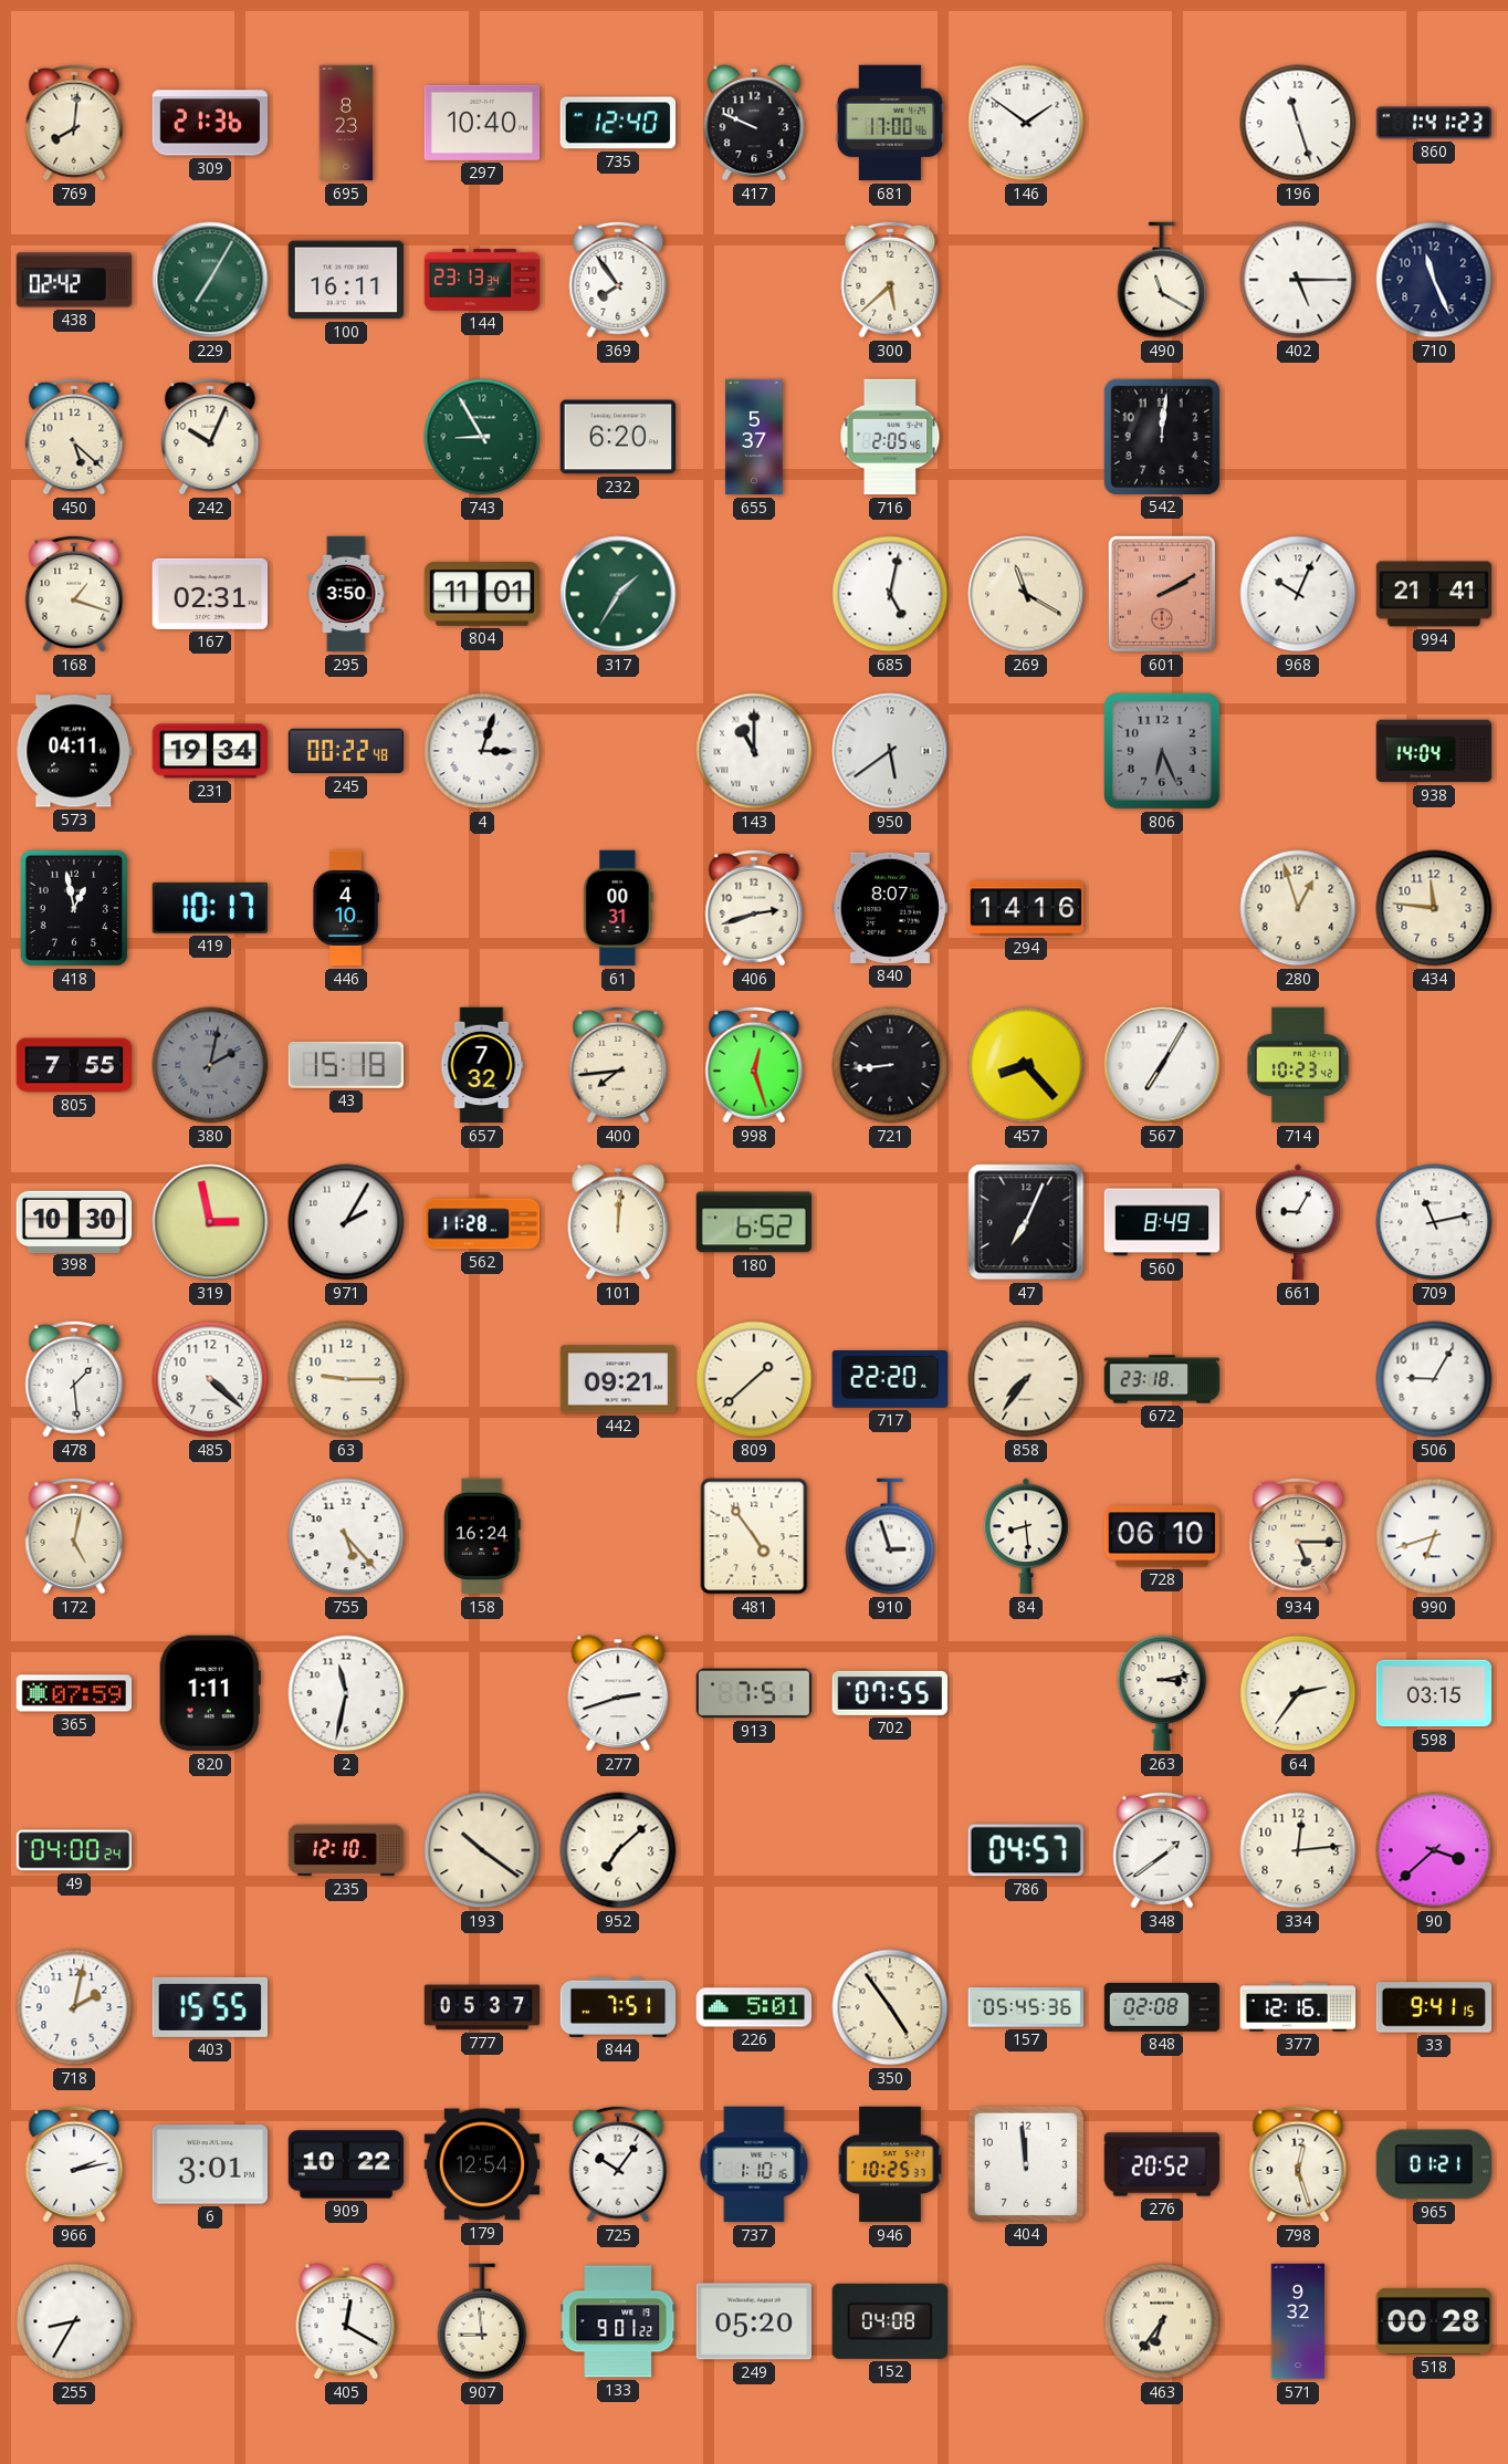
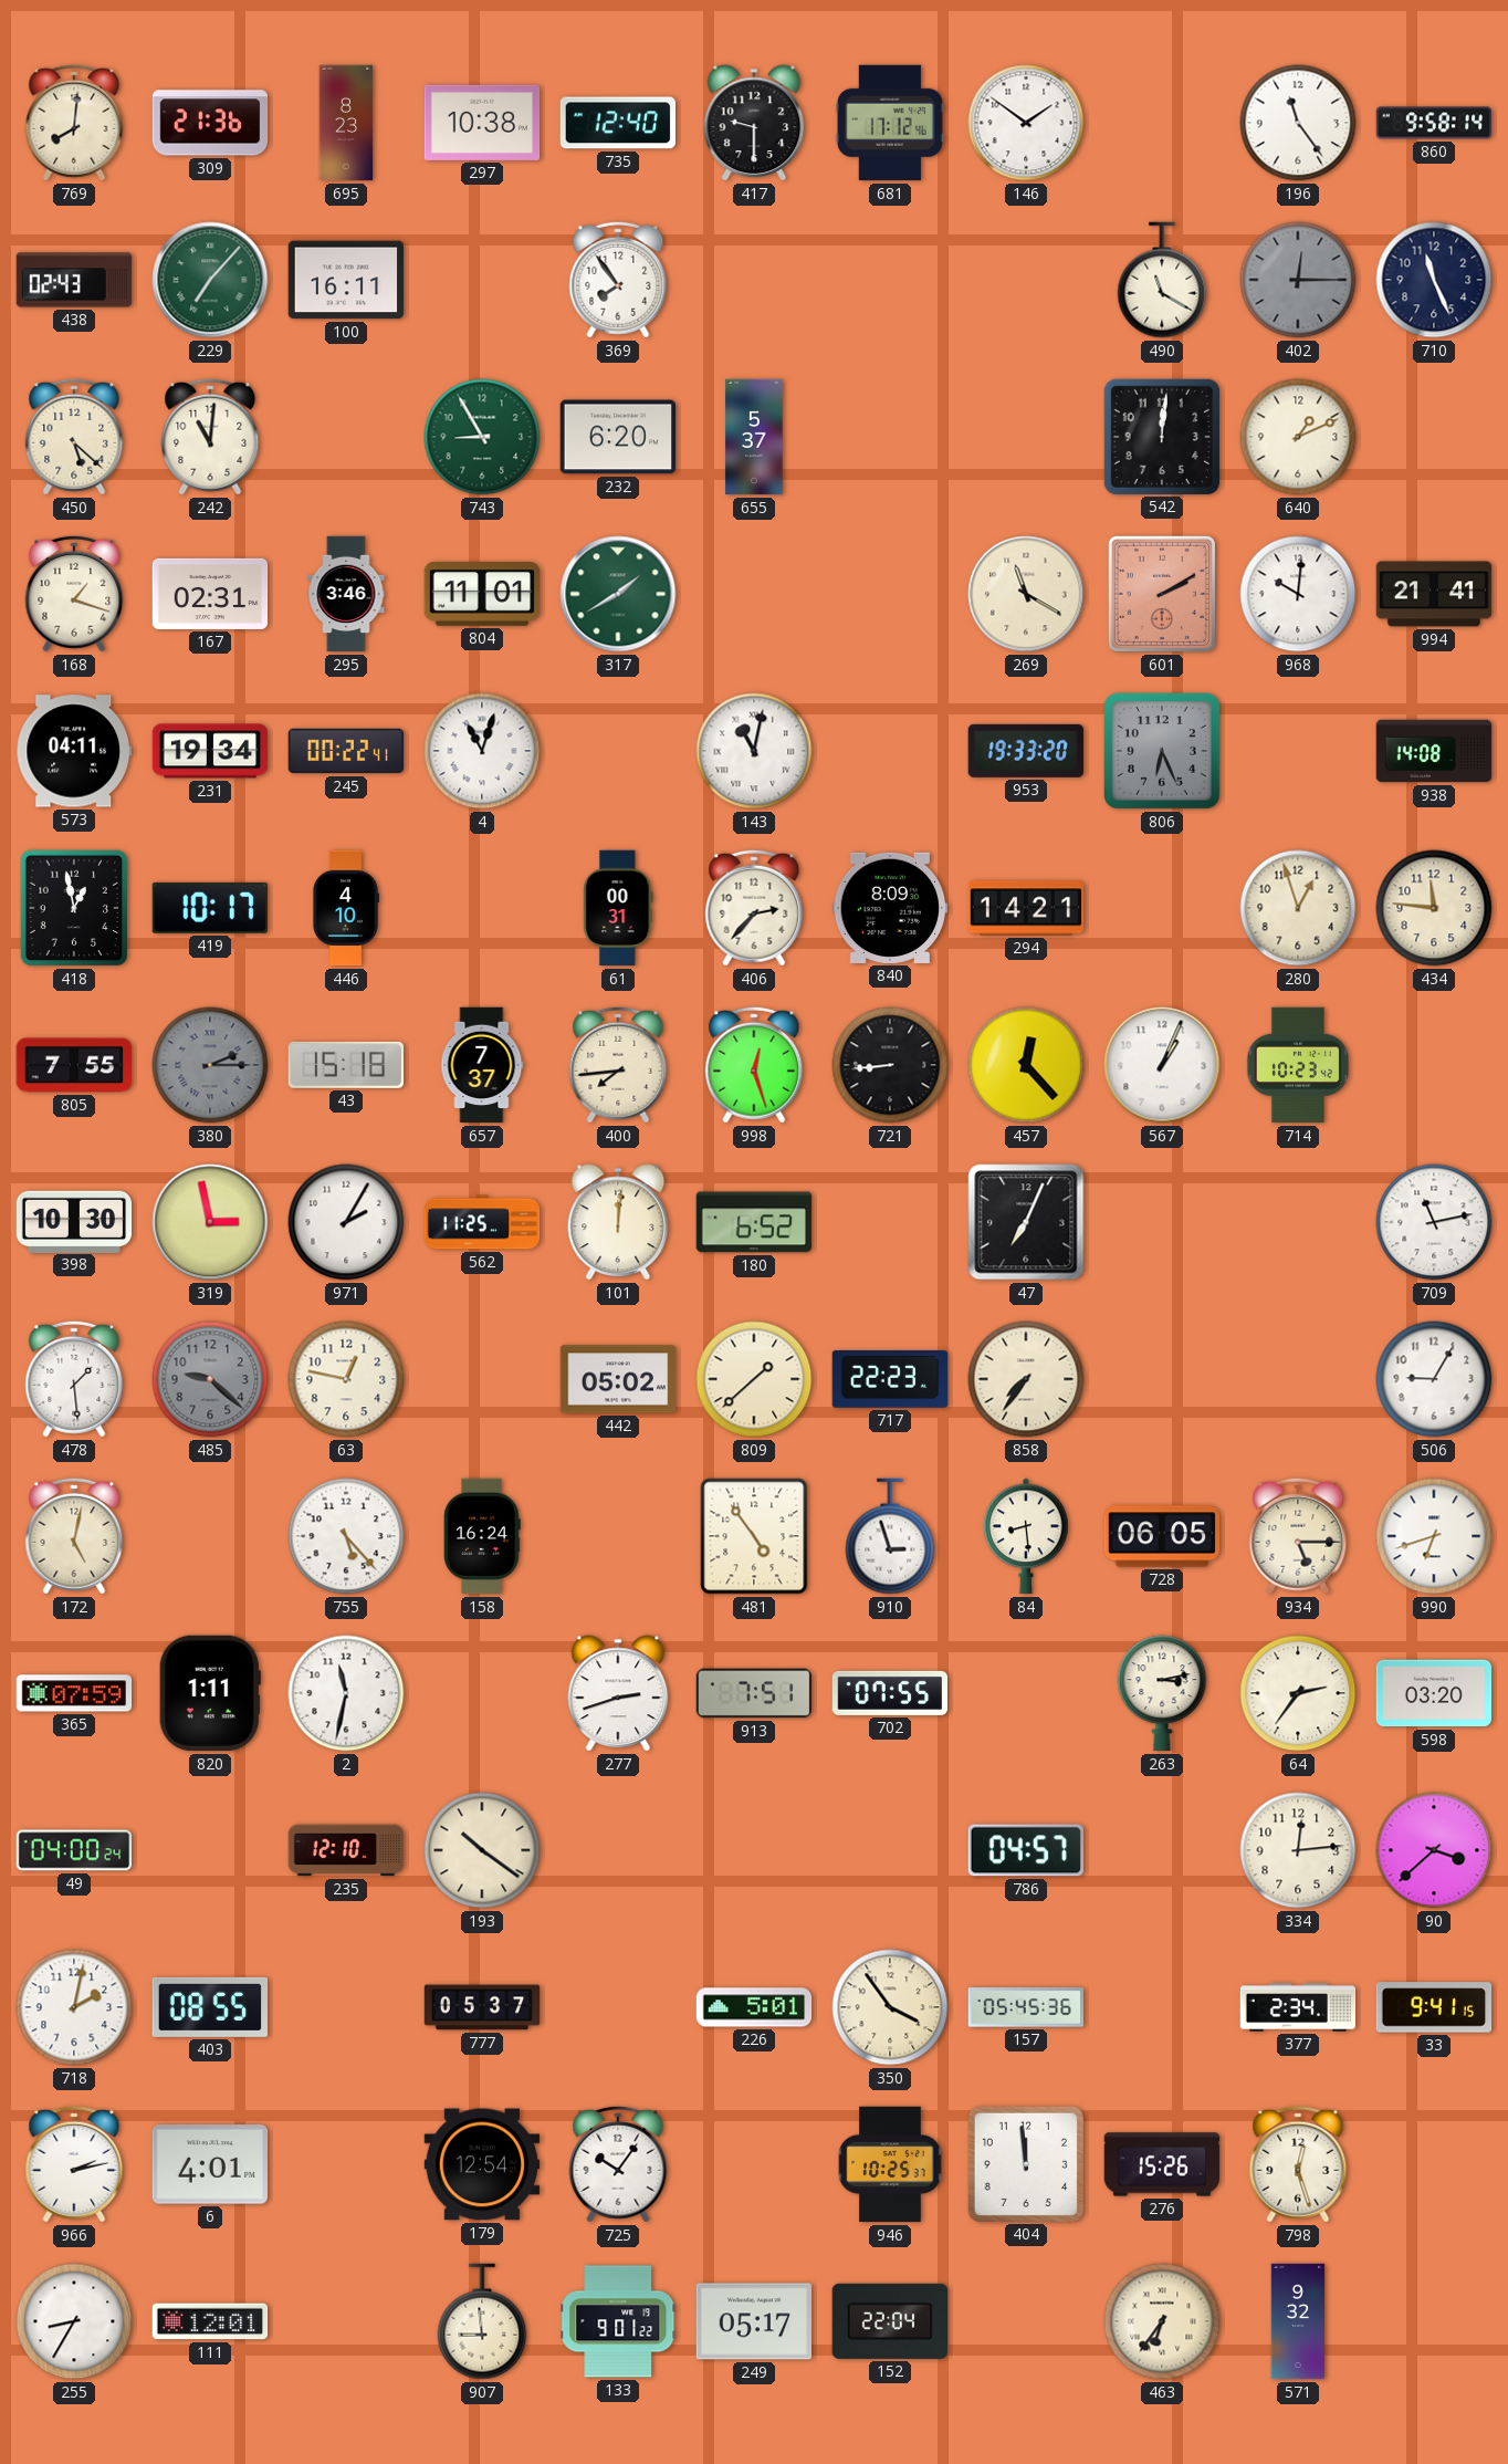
297: 10:40 -> 10:38
417: 9:49 -> 9:30
681: 17:00 -> 17:12
196: 11:27 -> 11:24
860: 1:41 -> 9:58
438: 02:42 -> 02:43
229: 7:05 -> 7:07
144: 23:13 -> none
300: 5:38 -> none
402: 5:15 -> 12:15
402 dial: white -> grey
242: 10:04 -> 11:01
716: 2:05 -> none
640: none -> 1:11
295: 3:50 -> 3:46
317: 1:35 -> 1:40
685: 5:02 -> none
968: 10:04 -> 10:01
245: 00:22:48 -> 00:22:41
4: 3:03 -> 11:03
143: 11:00 -> 11:02
950: 5:39 -> none
953: none -> 19:33
938: 14:04 -> 14:08
406: 2:42 -> 2:37
840: 8:07 -> 8:09
294: 14:16 -> 14:21
380: 2:02 -> 2:15
657: 7:32 -> 7:37
457: 8:23 -> 12:23
567: 7:05 -> 1:04
562: 11:28 -> 11:25
560: 8:49 -> none
661: 9:05 -> none
485: 4:22 -> 9:22
485 dial: white -> grey
63: 9:15 -> 12:47
442: 09:21 -> 05:02
717: 22:20 -> 22:23
672: 23:18 -> none
728: 06:10 -> 06:05
598: 03:15 -> 03:20
952: 7:08 -> none
348: 1:39 -> none
403: 15:55 -> 08:55
844: 7:51 -> none
350: 4:54 -> 3:54
848: 02:08 -> none
377: 12:16 -> 2:34
6: 3:01 -> 4:01
909: 10:22 -> none
737: 1:10 -> none
276: 20:52 -> 15:26
965: 01:21 -> none
111: none -> 12:01
405: 12:20 -> none
249: 05:20 -> 05:17
152: 04:08 -> 22:04
518: 00:28 -> none
